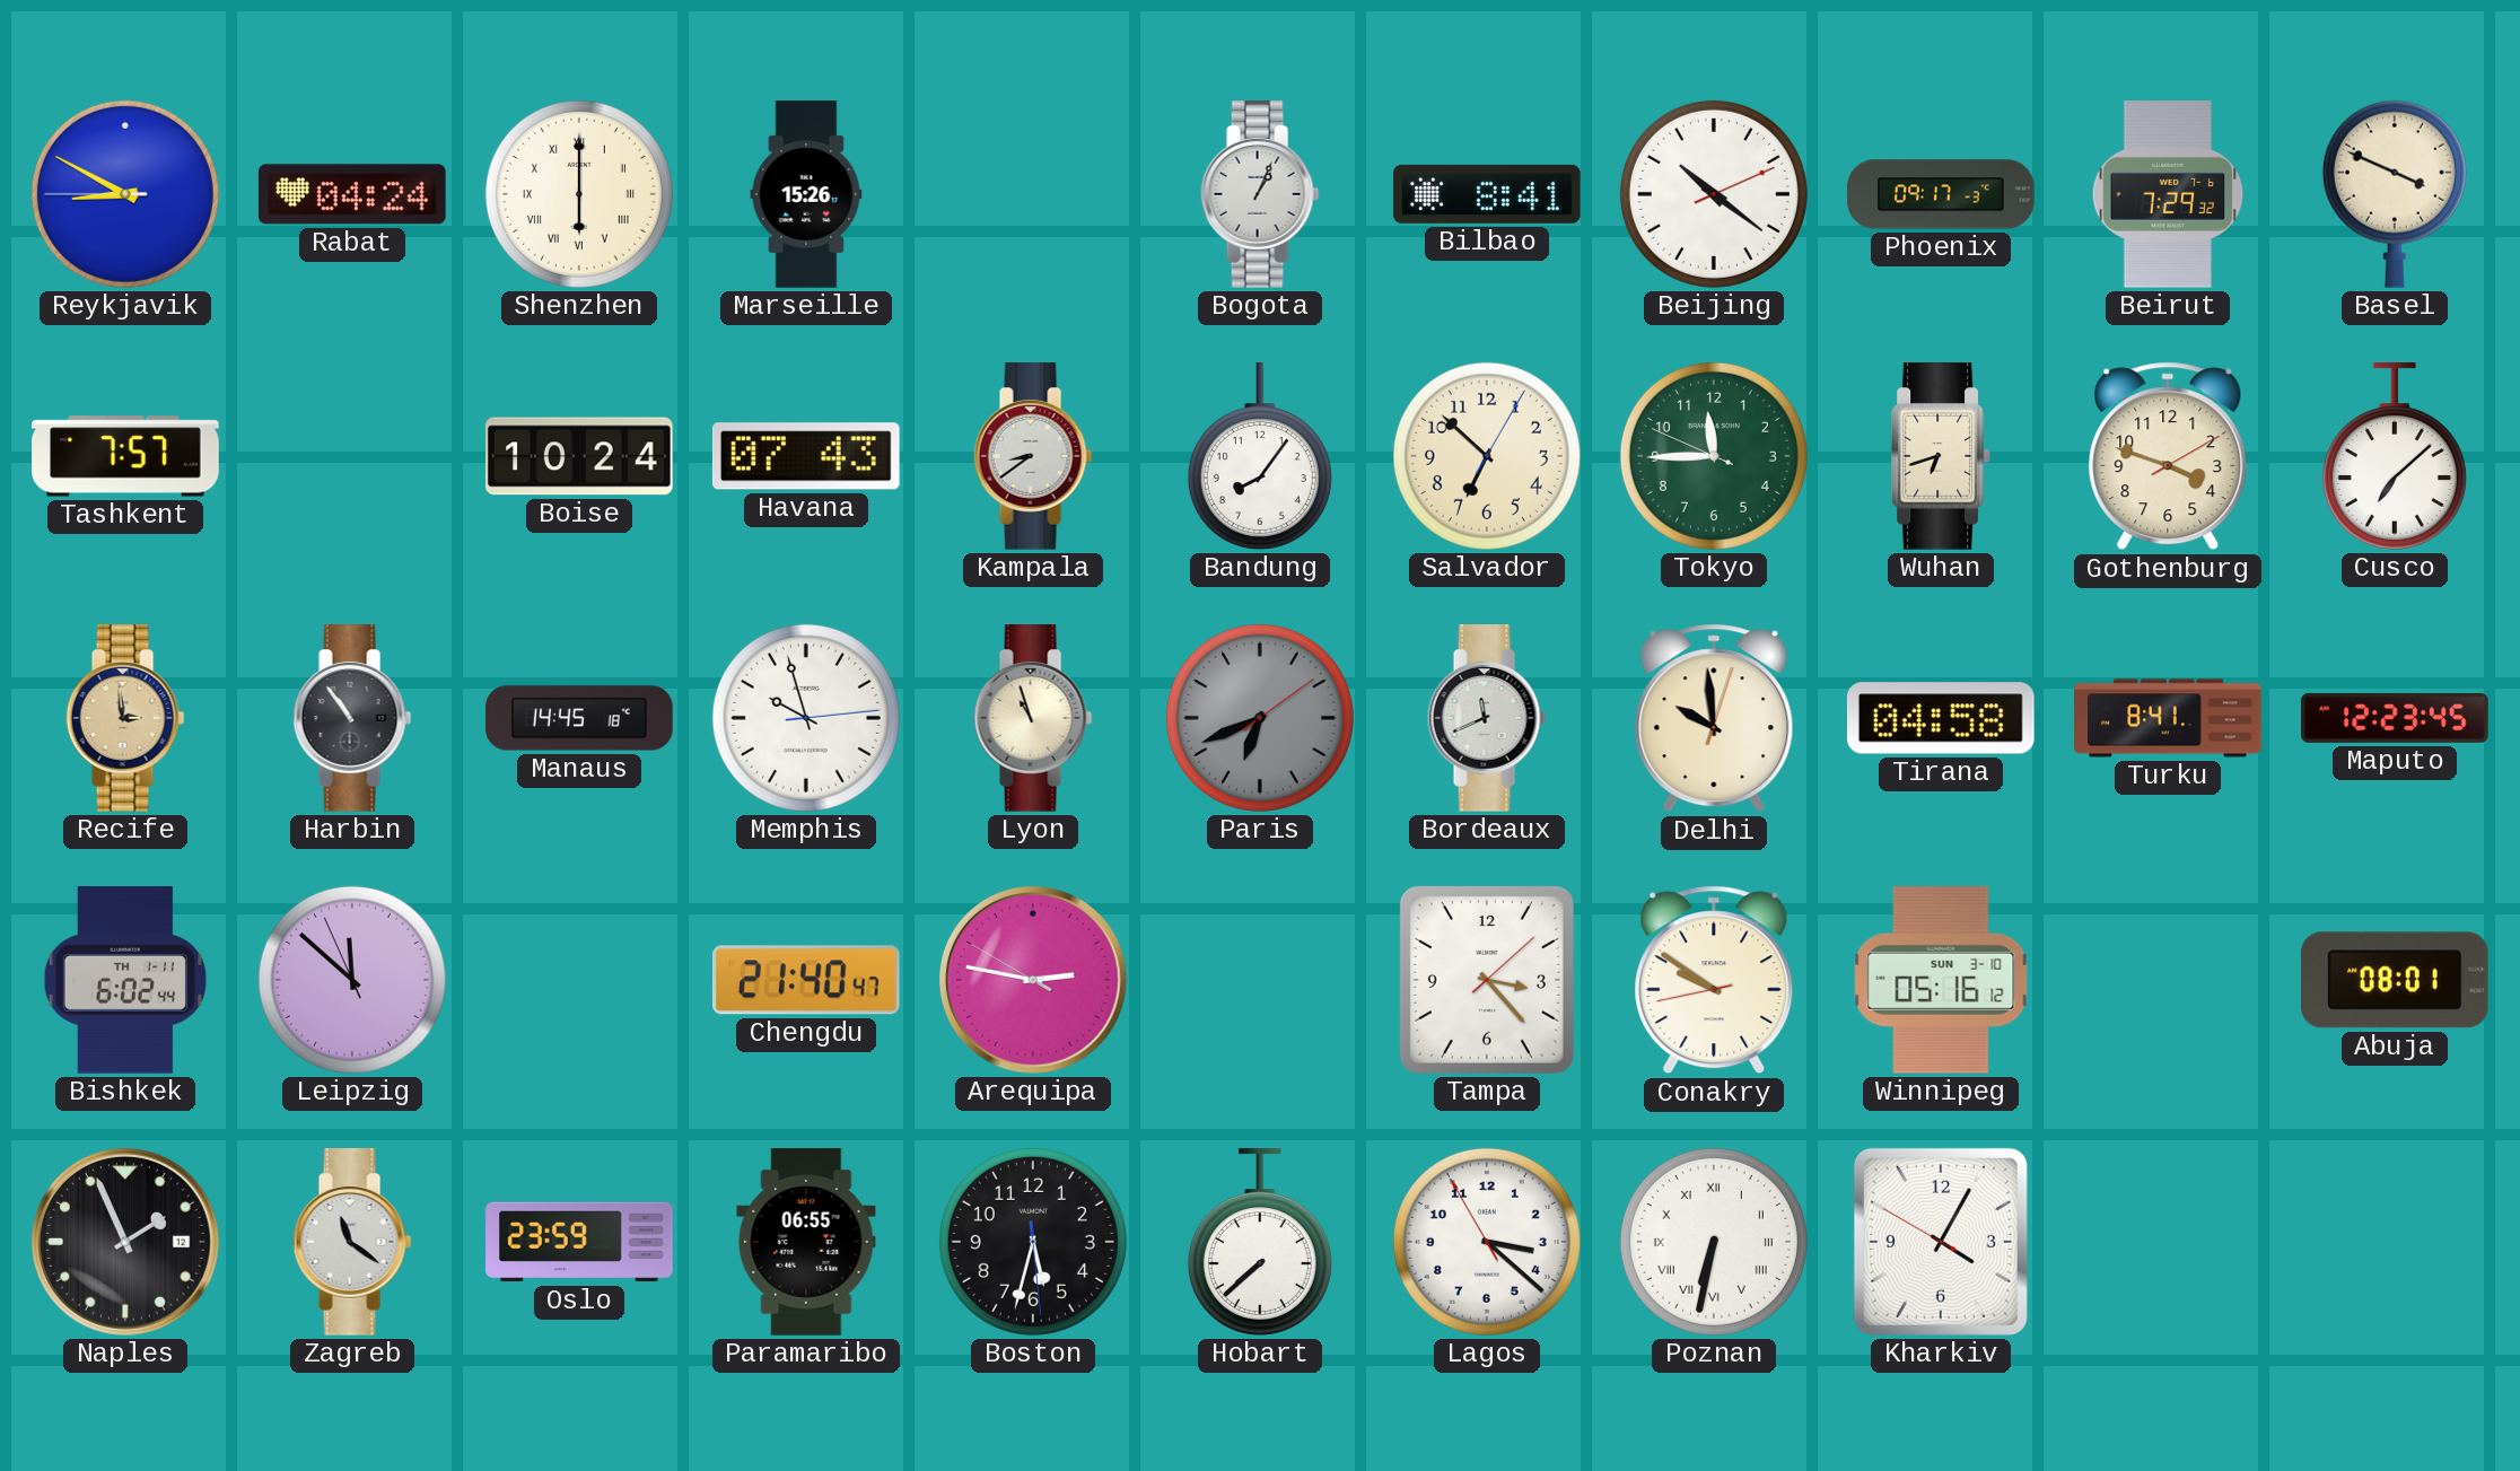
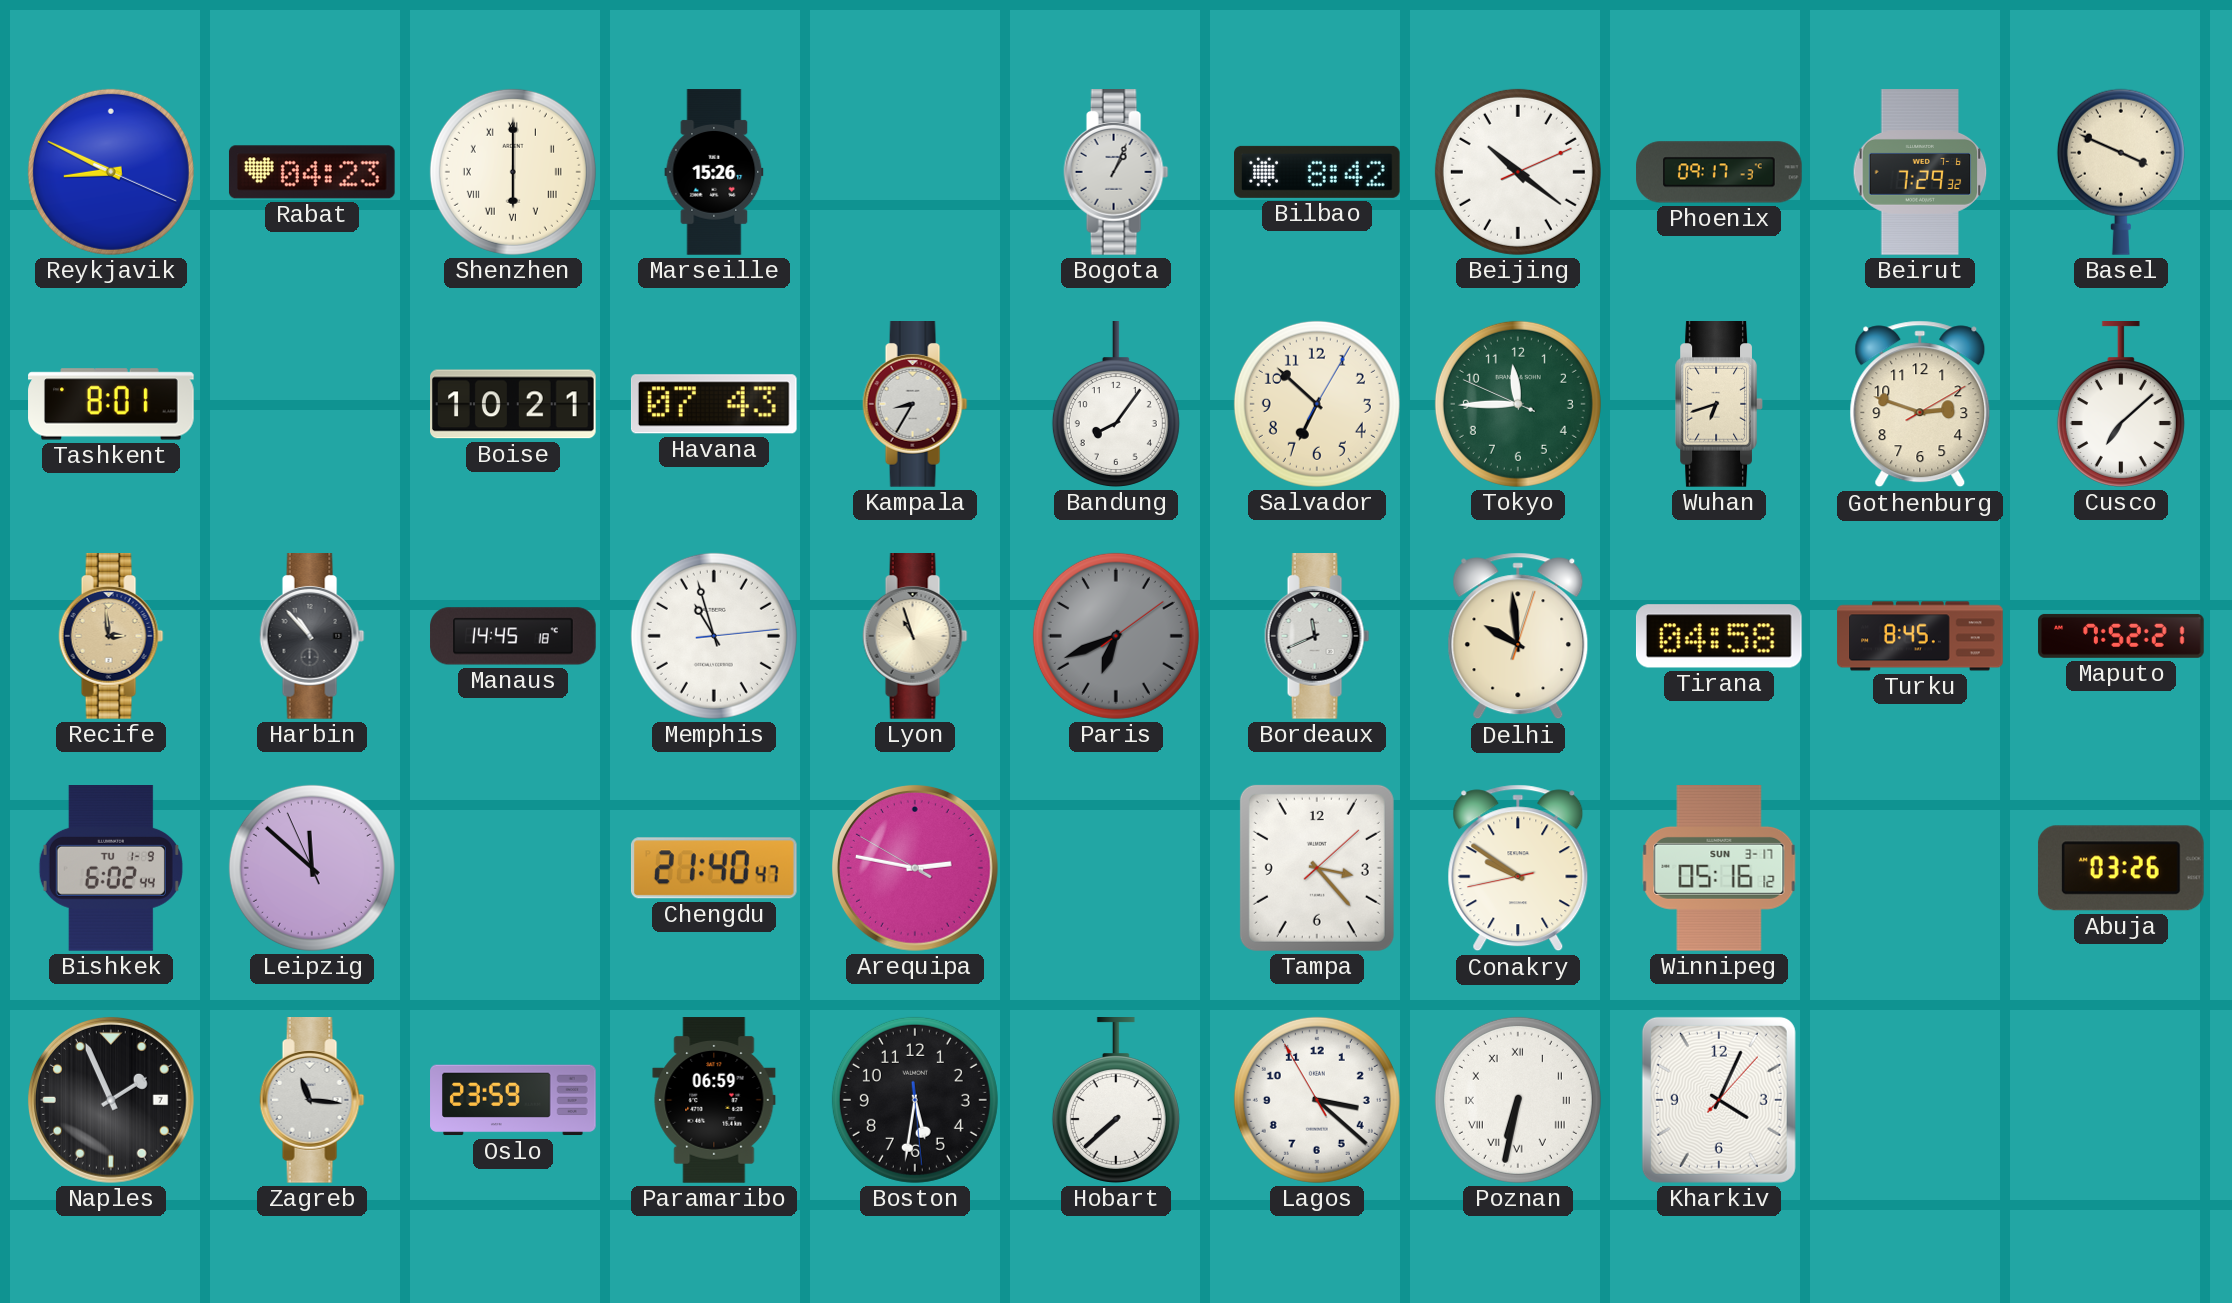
Reykjavik: 8:49:45 -> 8:49:19
Rabat: 04:24 -> 04:23
Bilbao: 8:41 -> 8:42
Tashkent: 7:57 -> 8:01
Boise: 10:24 -> 10:21
Kampala: 8:39 -> 8:35
Gothenburg: 3:48 -> 2:48
Harbin: 10:54 -> 10:53
Memphis: 9:57 -> 10:57
Turku: 8:41 -> 8:45
Maputo: 12:23 -> 7:52
Bishkek date: TH 1-11 -> TU 1-9
Winnipeg date: SUN 3-10 -> SUN 3-17
Abuja: 08:01 -> 03:26
Naples date: 12 -> 7
Zagreb: 11:21 -> 11:16
Paramaribo: 06:55 -> 06:59
Boston: 5:32 -> 5:31
Kharkiv: 4:04:50 -> 4:04:07
